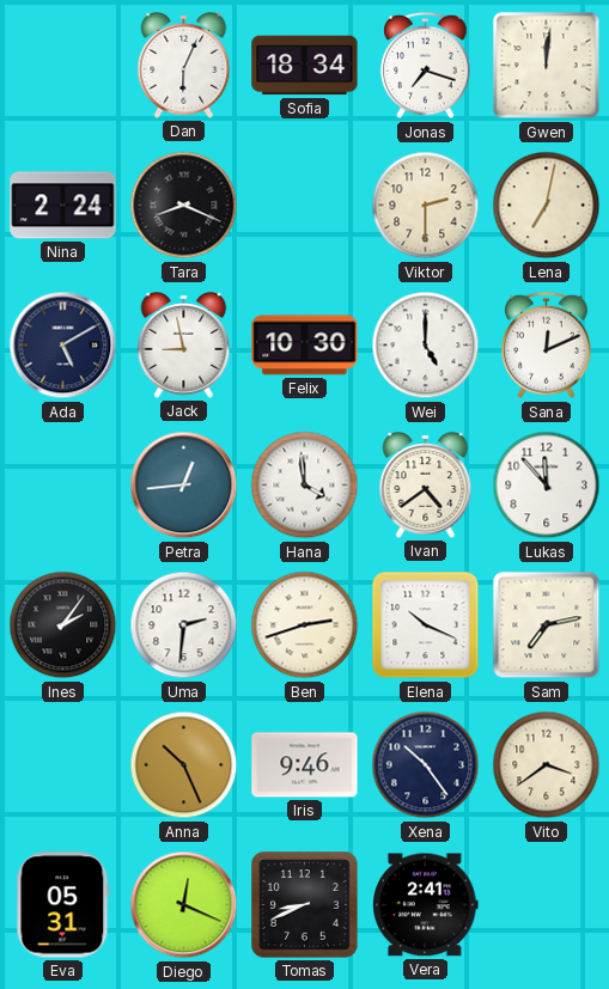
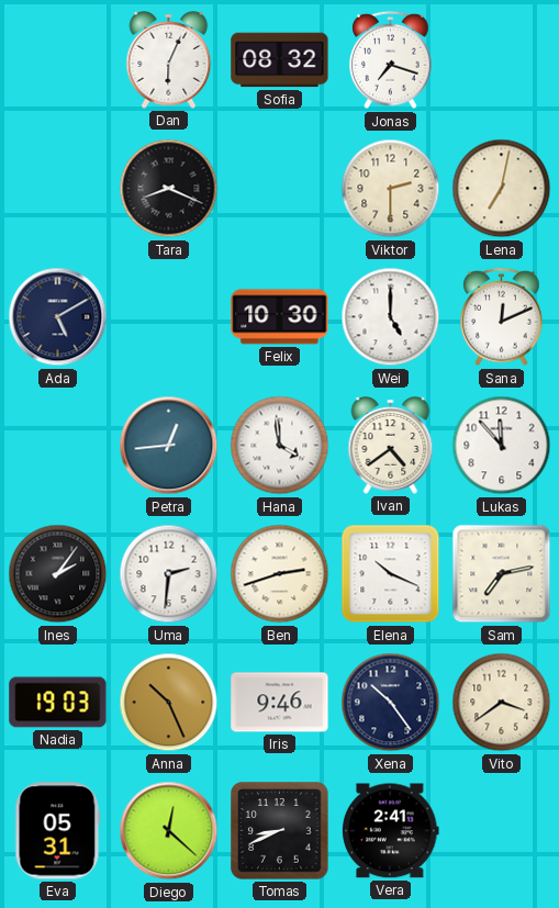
Sofia: 18:34 -> 08:32
Gwen: 12:01 -> none
Nina: 2:24 -> none
Jack: 8:58 -> none
Nadia: none -> 19:03
Diego: 12:19 -> 12:22
